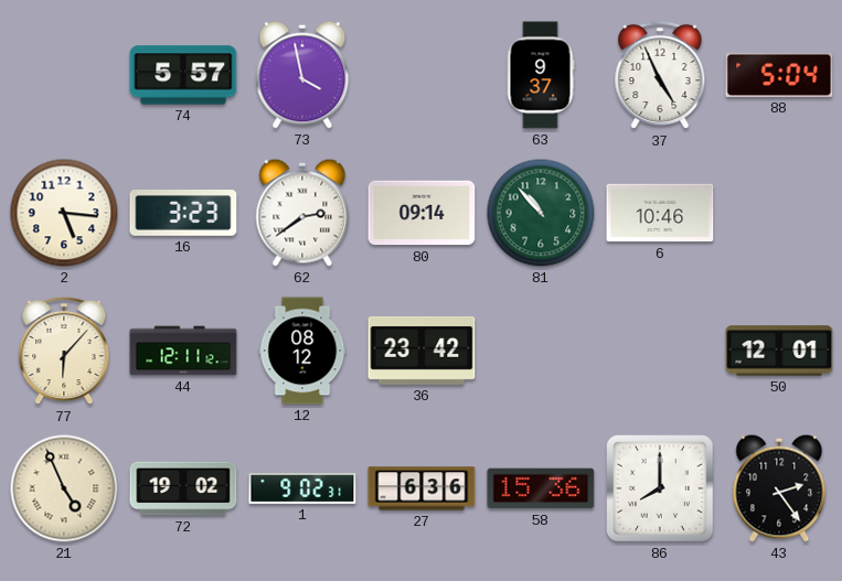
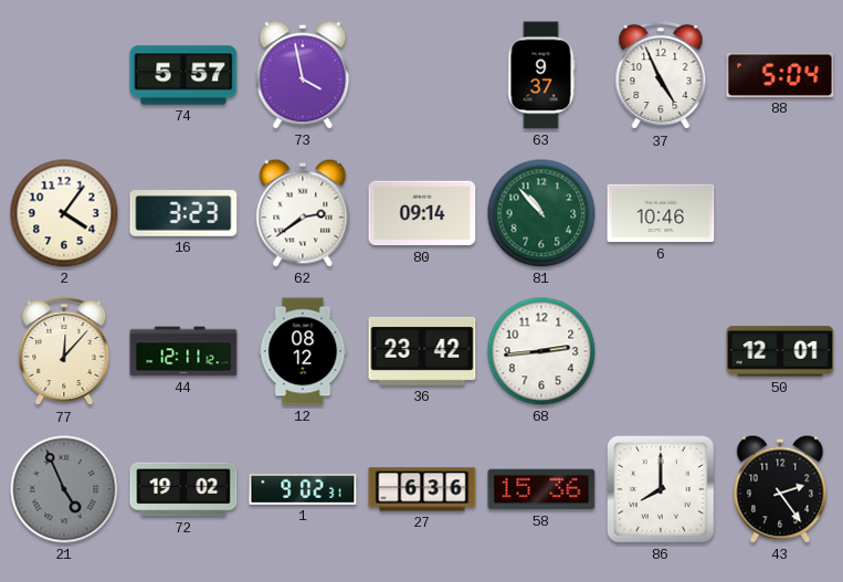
2: 5:16 -> 4:06
77: 6:07 -> 12:07
68: none -> 2:44
21 dial: cream -> grey
